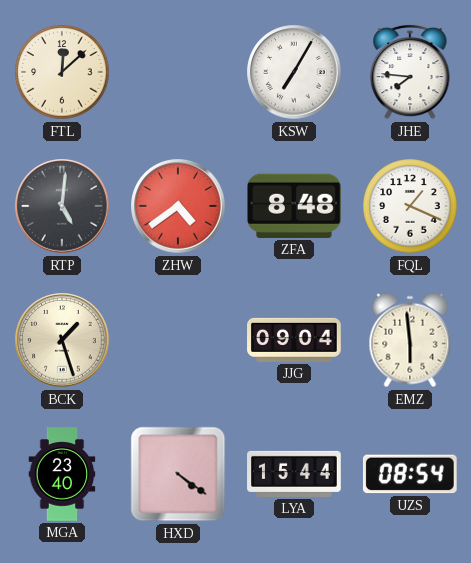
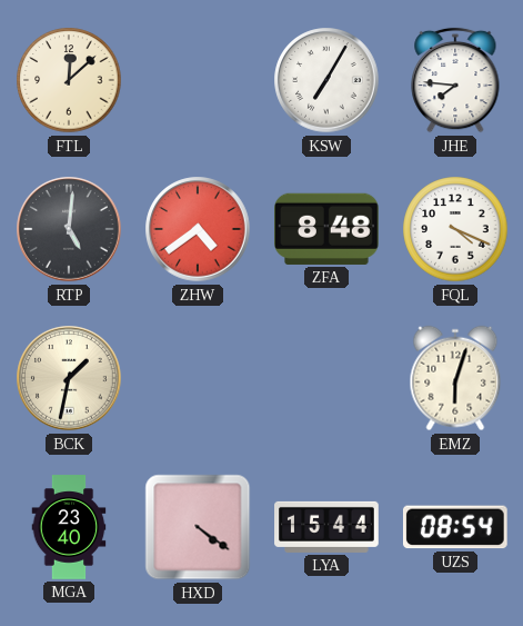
FQL: 1:19 -> 4:19
BCK: 1:27 -> 1:32
JJG: 09:04 -> none
EMZ: 5:59 -> 6:03
